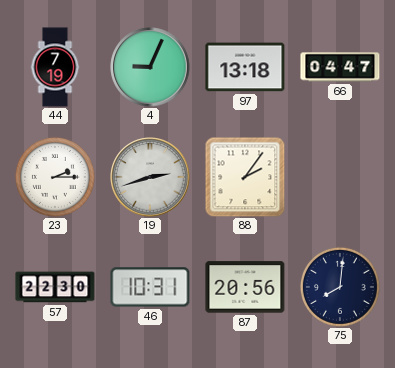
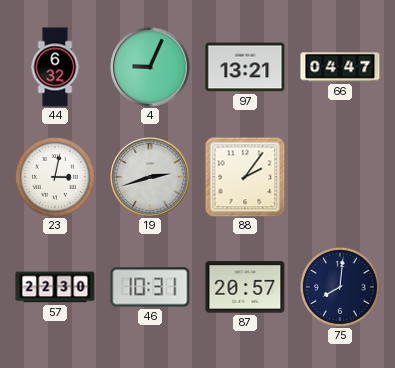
44: 7:19 -> 6:32
97: 13:18 -> 13:21
23: 2:15 -> 3:02
87: 20:56 -> 20:57
